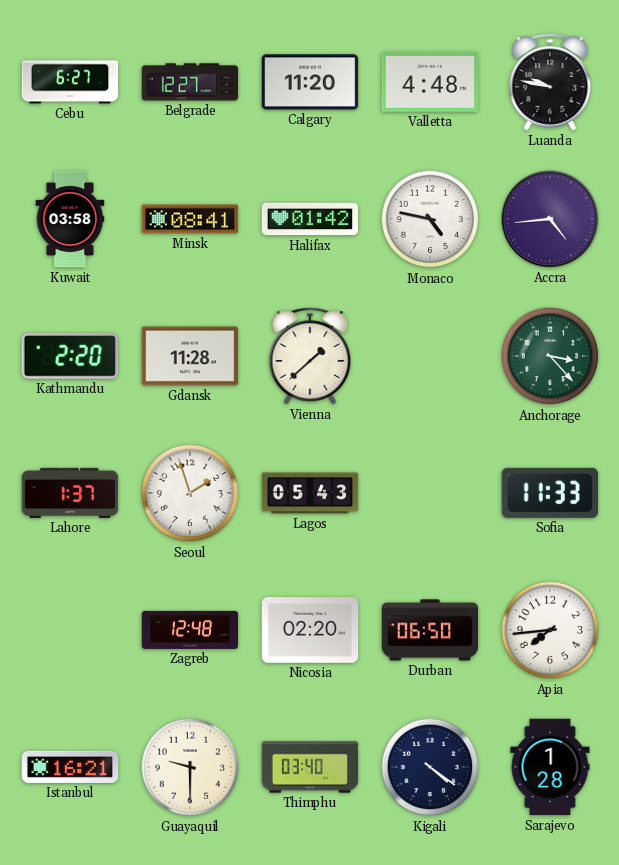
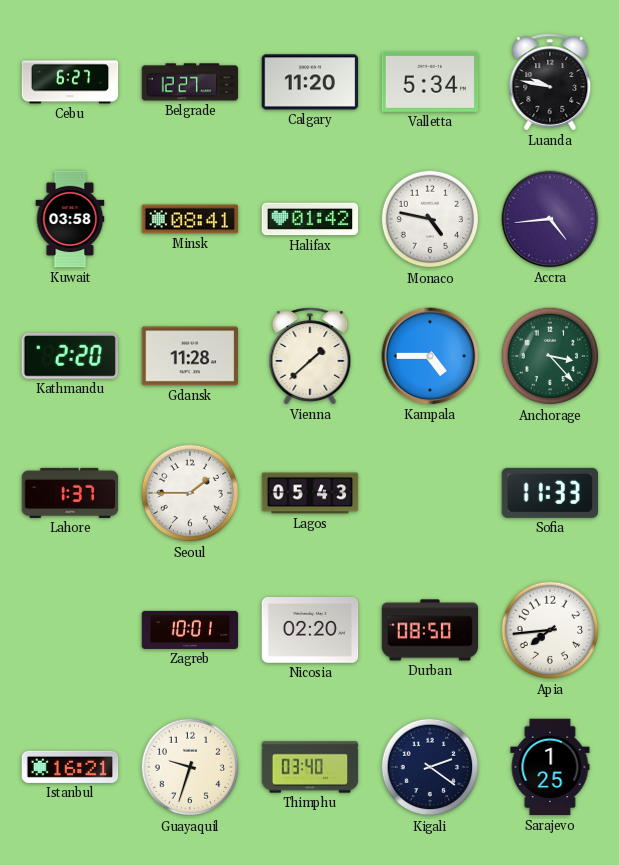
Valletta: 4:48 -> 5:34
Kampala: none -> 4:45
Seoul: 1:57 -> 1:45
Zagreb: 12:48 -> 10:01
Durban: 06:50 -> 08:50
Guayaquil: 9:30 -> 9:33
Kigali: 4:21 -> 2:21
Sarajevo: 1:28 -> 1:25
